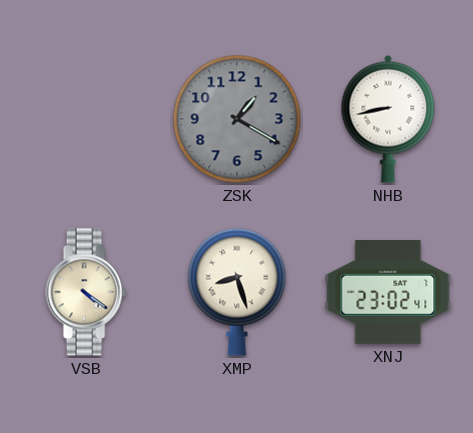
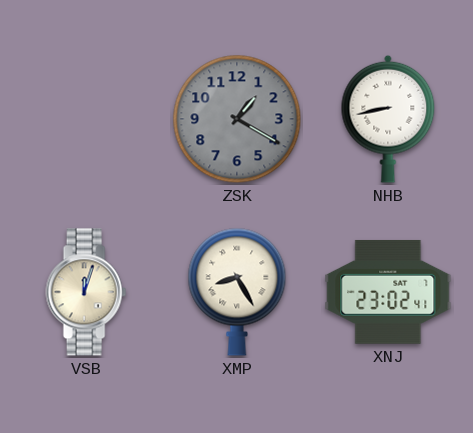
VSB: 4:21 -> 12:03
XMP: 8:27 -> 8:25
